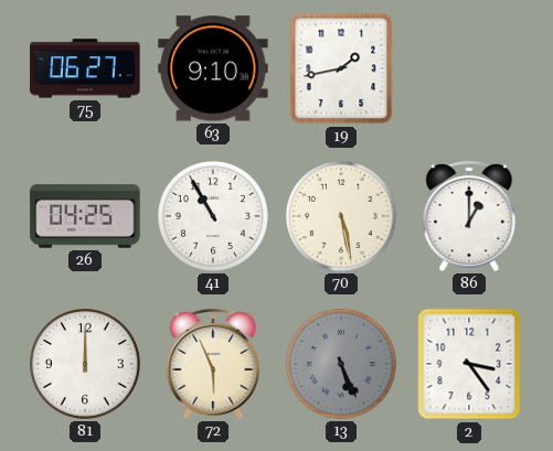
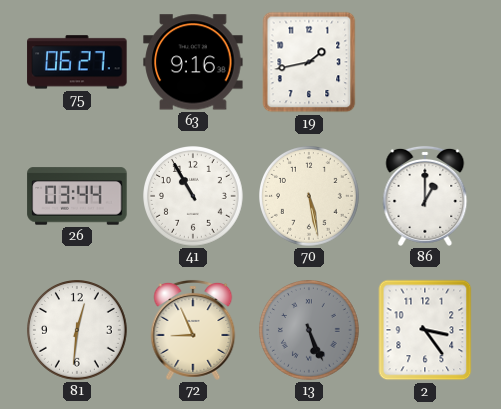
63: 9:10 -> 9:16
26: 04:25 -> 03:44
81: 12:00 -> 12:31
72: 5:56 -> 8:56
